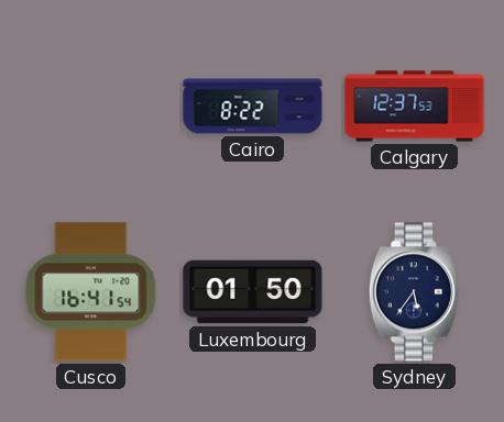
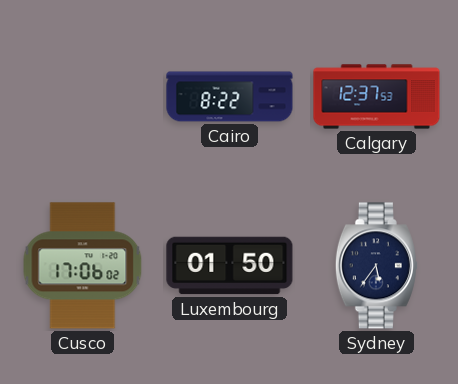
Cusco: 16:41 -> 17:06
